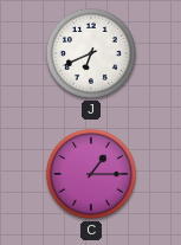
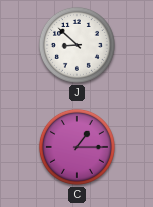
J: 6:41 -> 8:52
